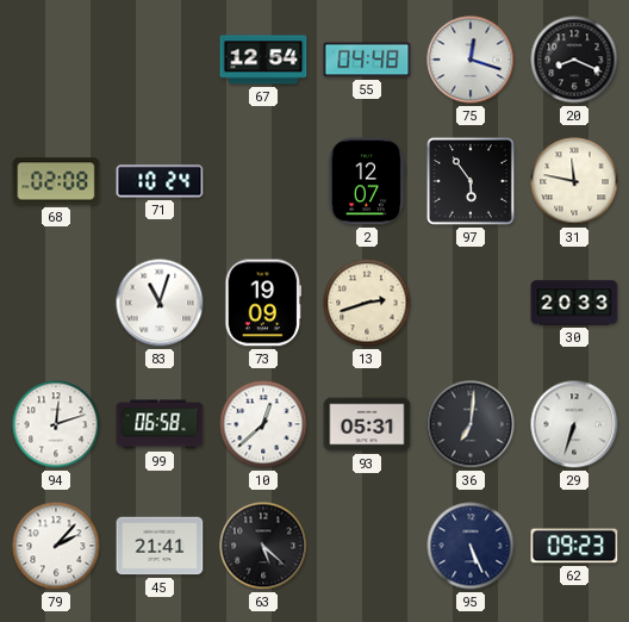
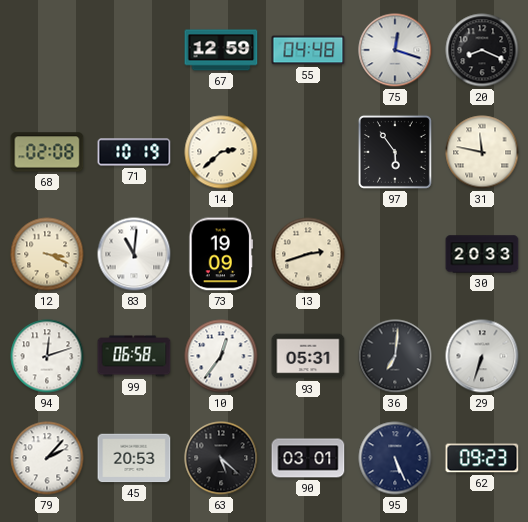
67: 12:54 -> 12:59
71: 10:24 -> 10:19
14: none -> 2:38
2: 12:07 -> none
12: none -> 3:19
83: 11:03 -> 11:01
10: 12:38 -> 12:36
45: 21:41 -> 20:53
90: none -> 03:01
